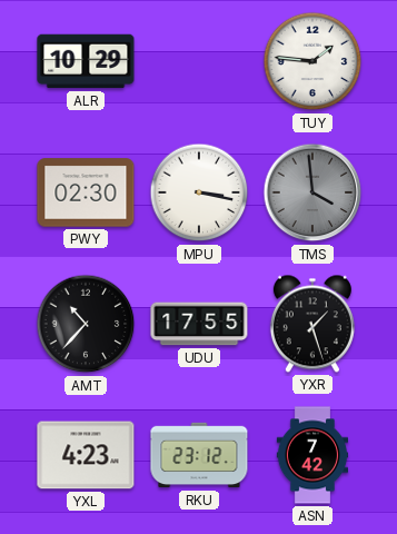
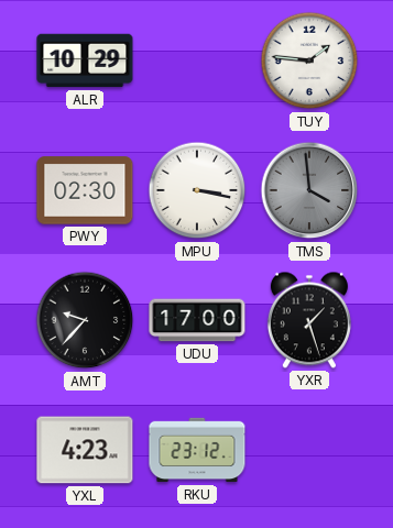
AMT: 10:37 -> 9:37
UDU: 17:55 -> 17:00
ASN: 7:42 -> none
